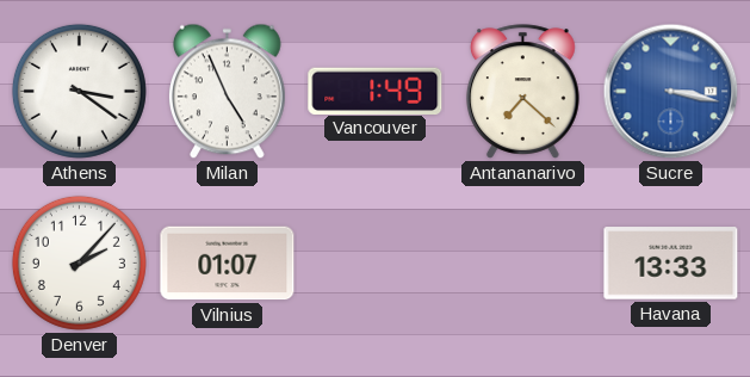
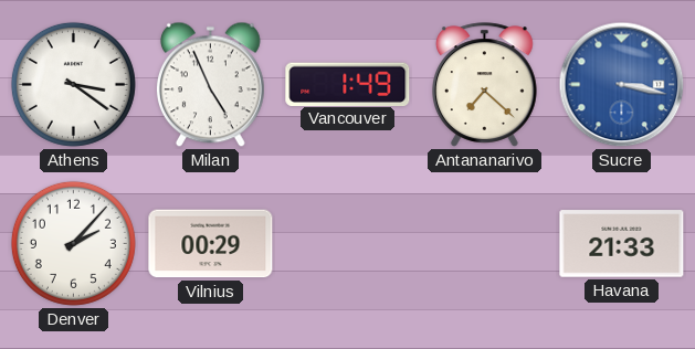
Vilnius: 01:07 -> 00:29
Havana: 13:33 -> 21:33
